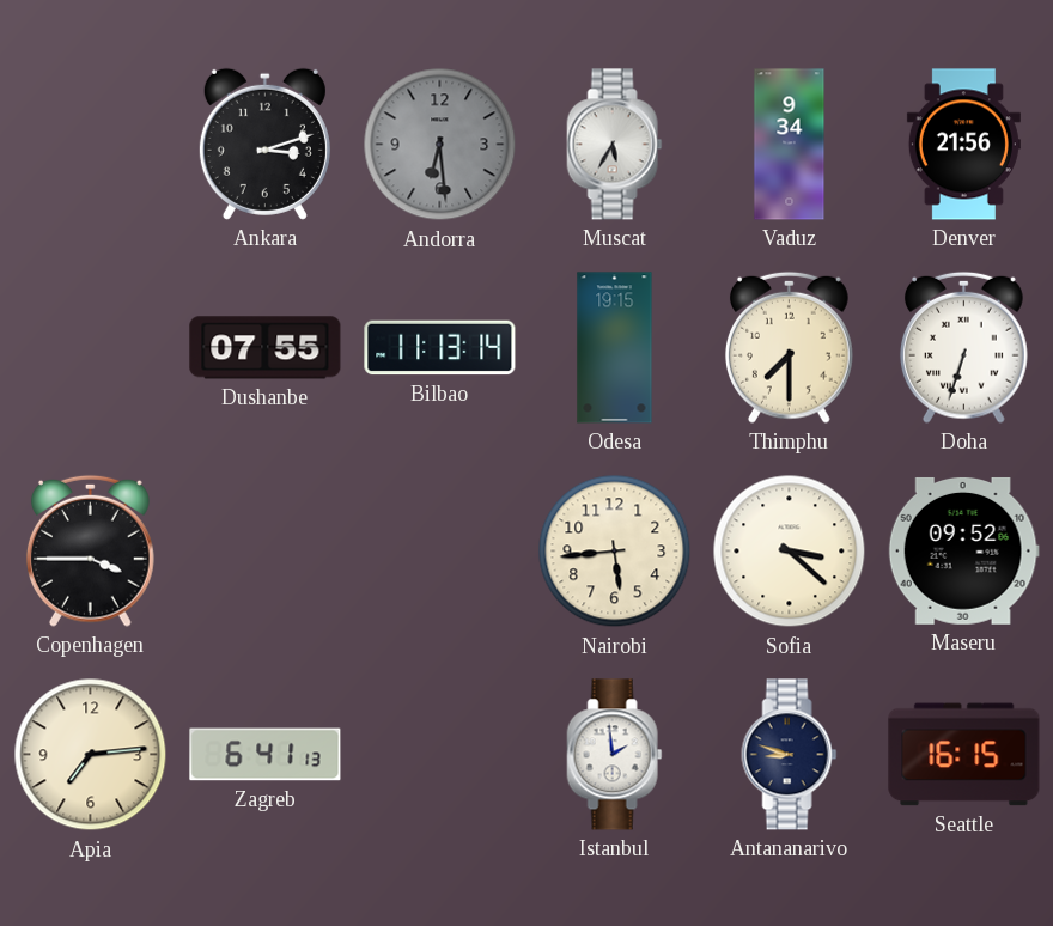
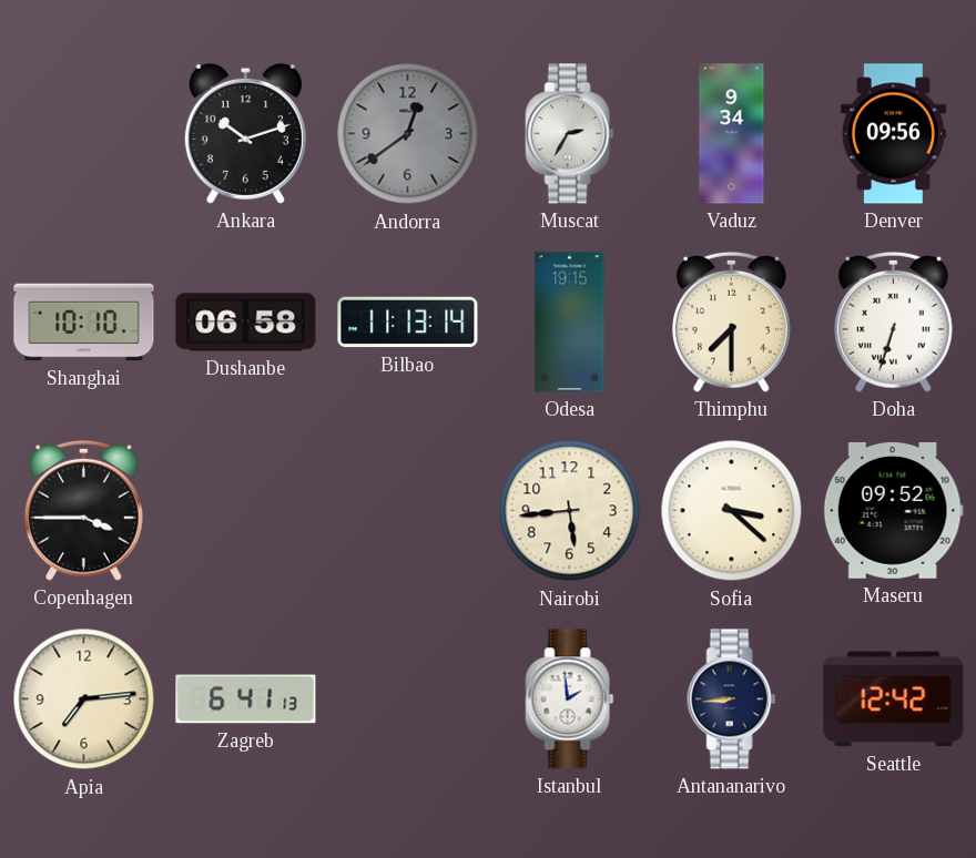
Ankara: 3:12 -> 10:12
Andorra: 6:29 -> 12:39
Muscat: 5:35 -> 2:35
Denver: 21:56 -> 09:56
Shanghai: none -> 10:10
Dushanbe: 07:55 -> 06:58
Antananarivo: 8:48 -> 8:44
Seattle: 16:15 -> 12:42
